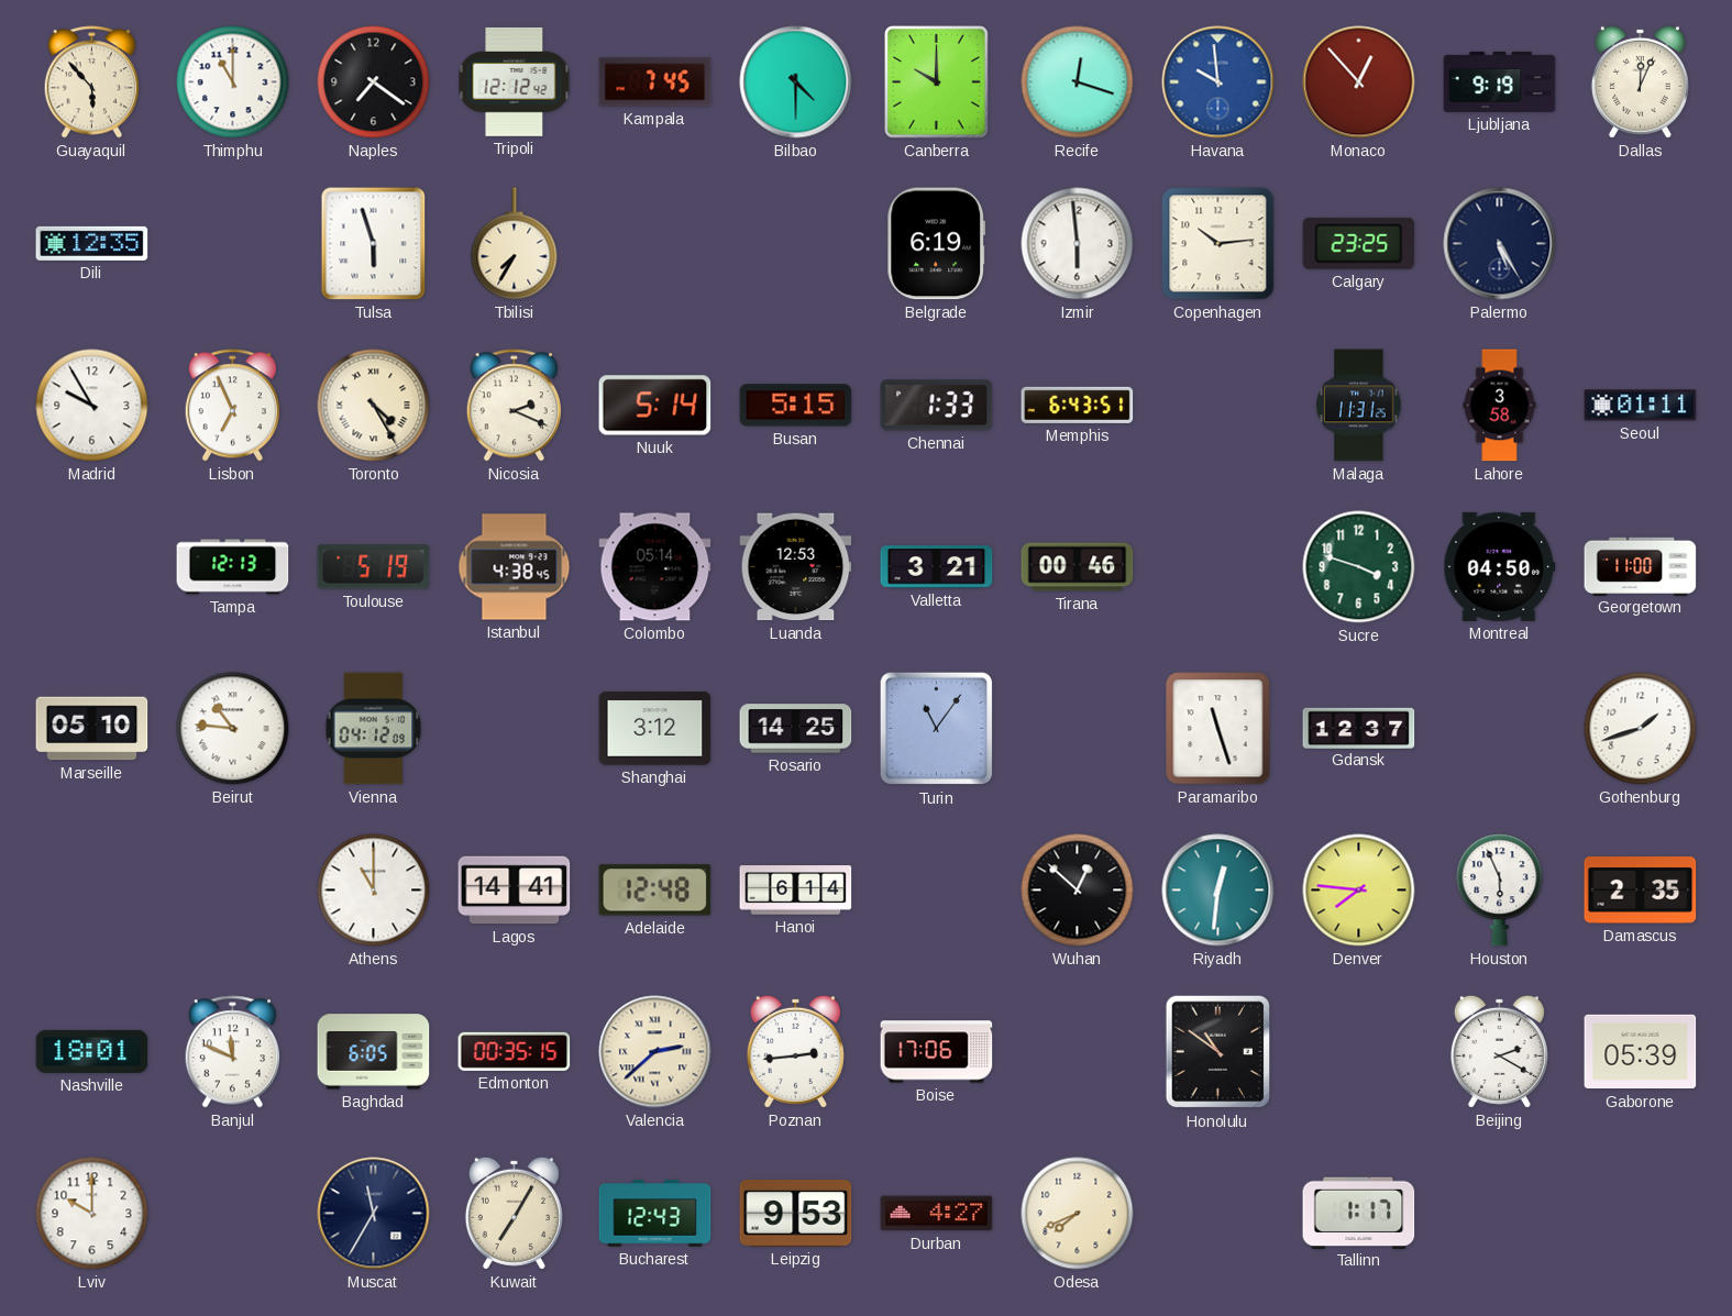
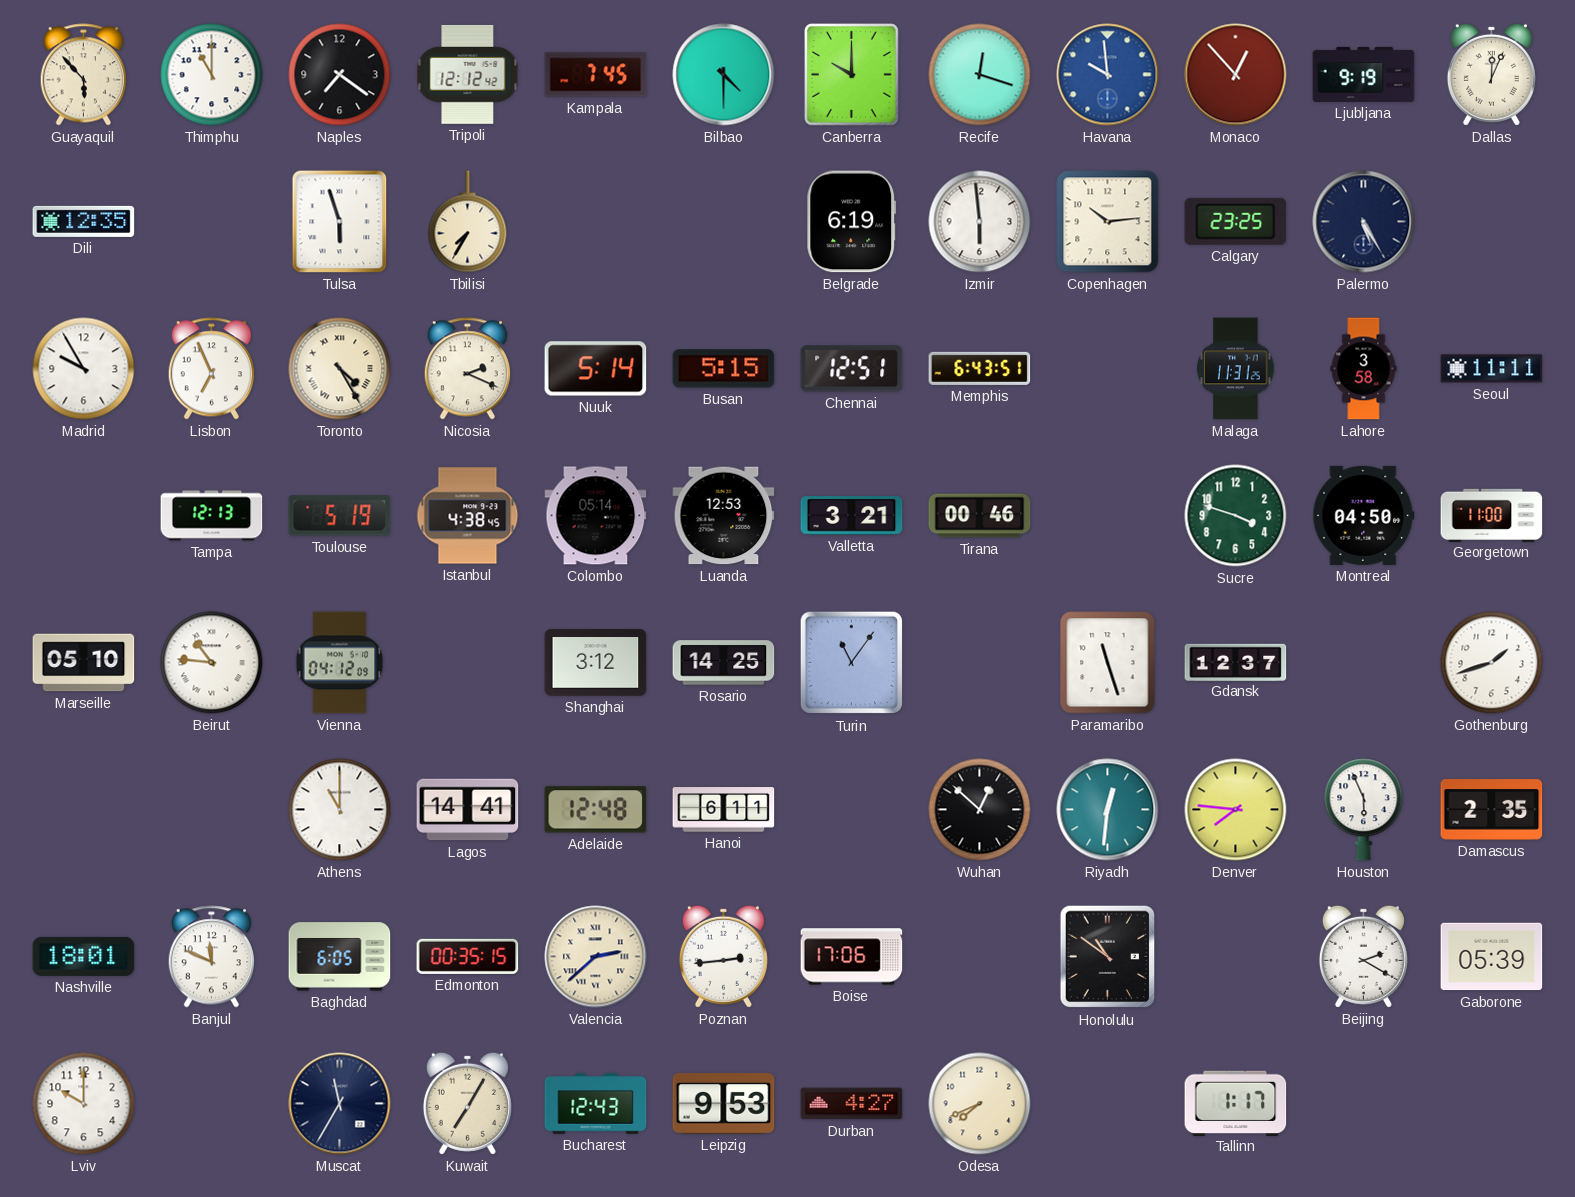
Chennai: 1:33 -> 12:51
Seoul: 01:11 -> 11:11
Hanoi: 6:14 -> 6:11
